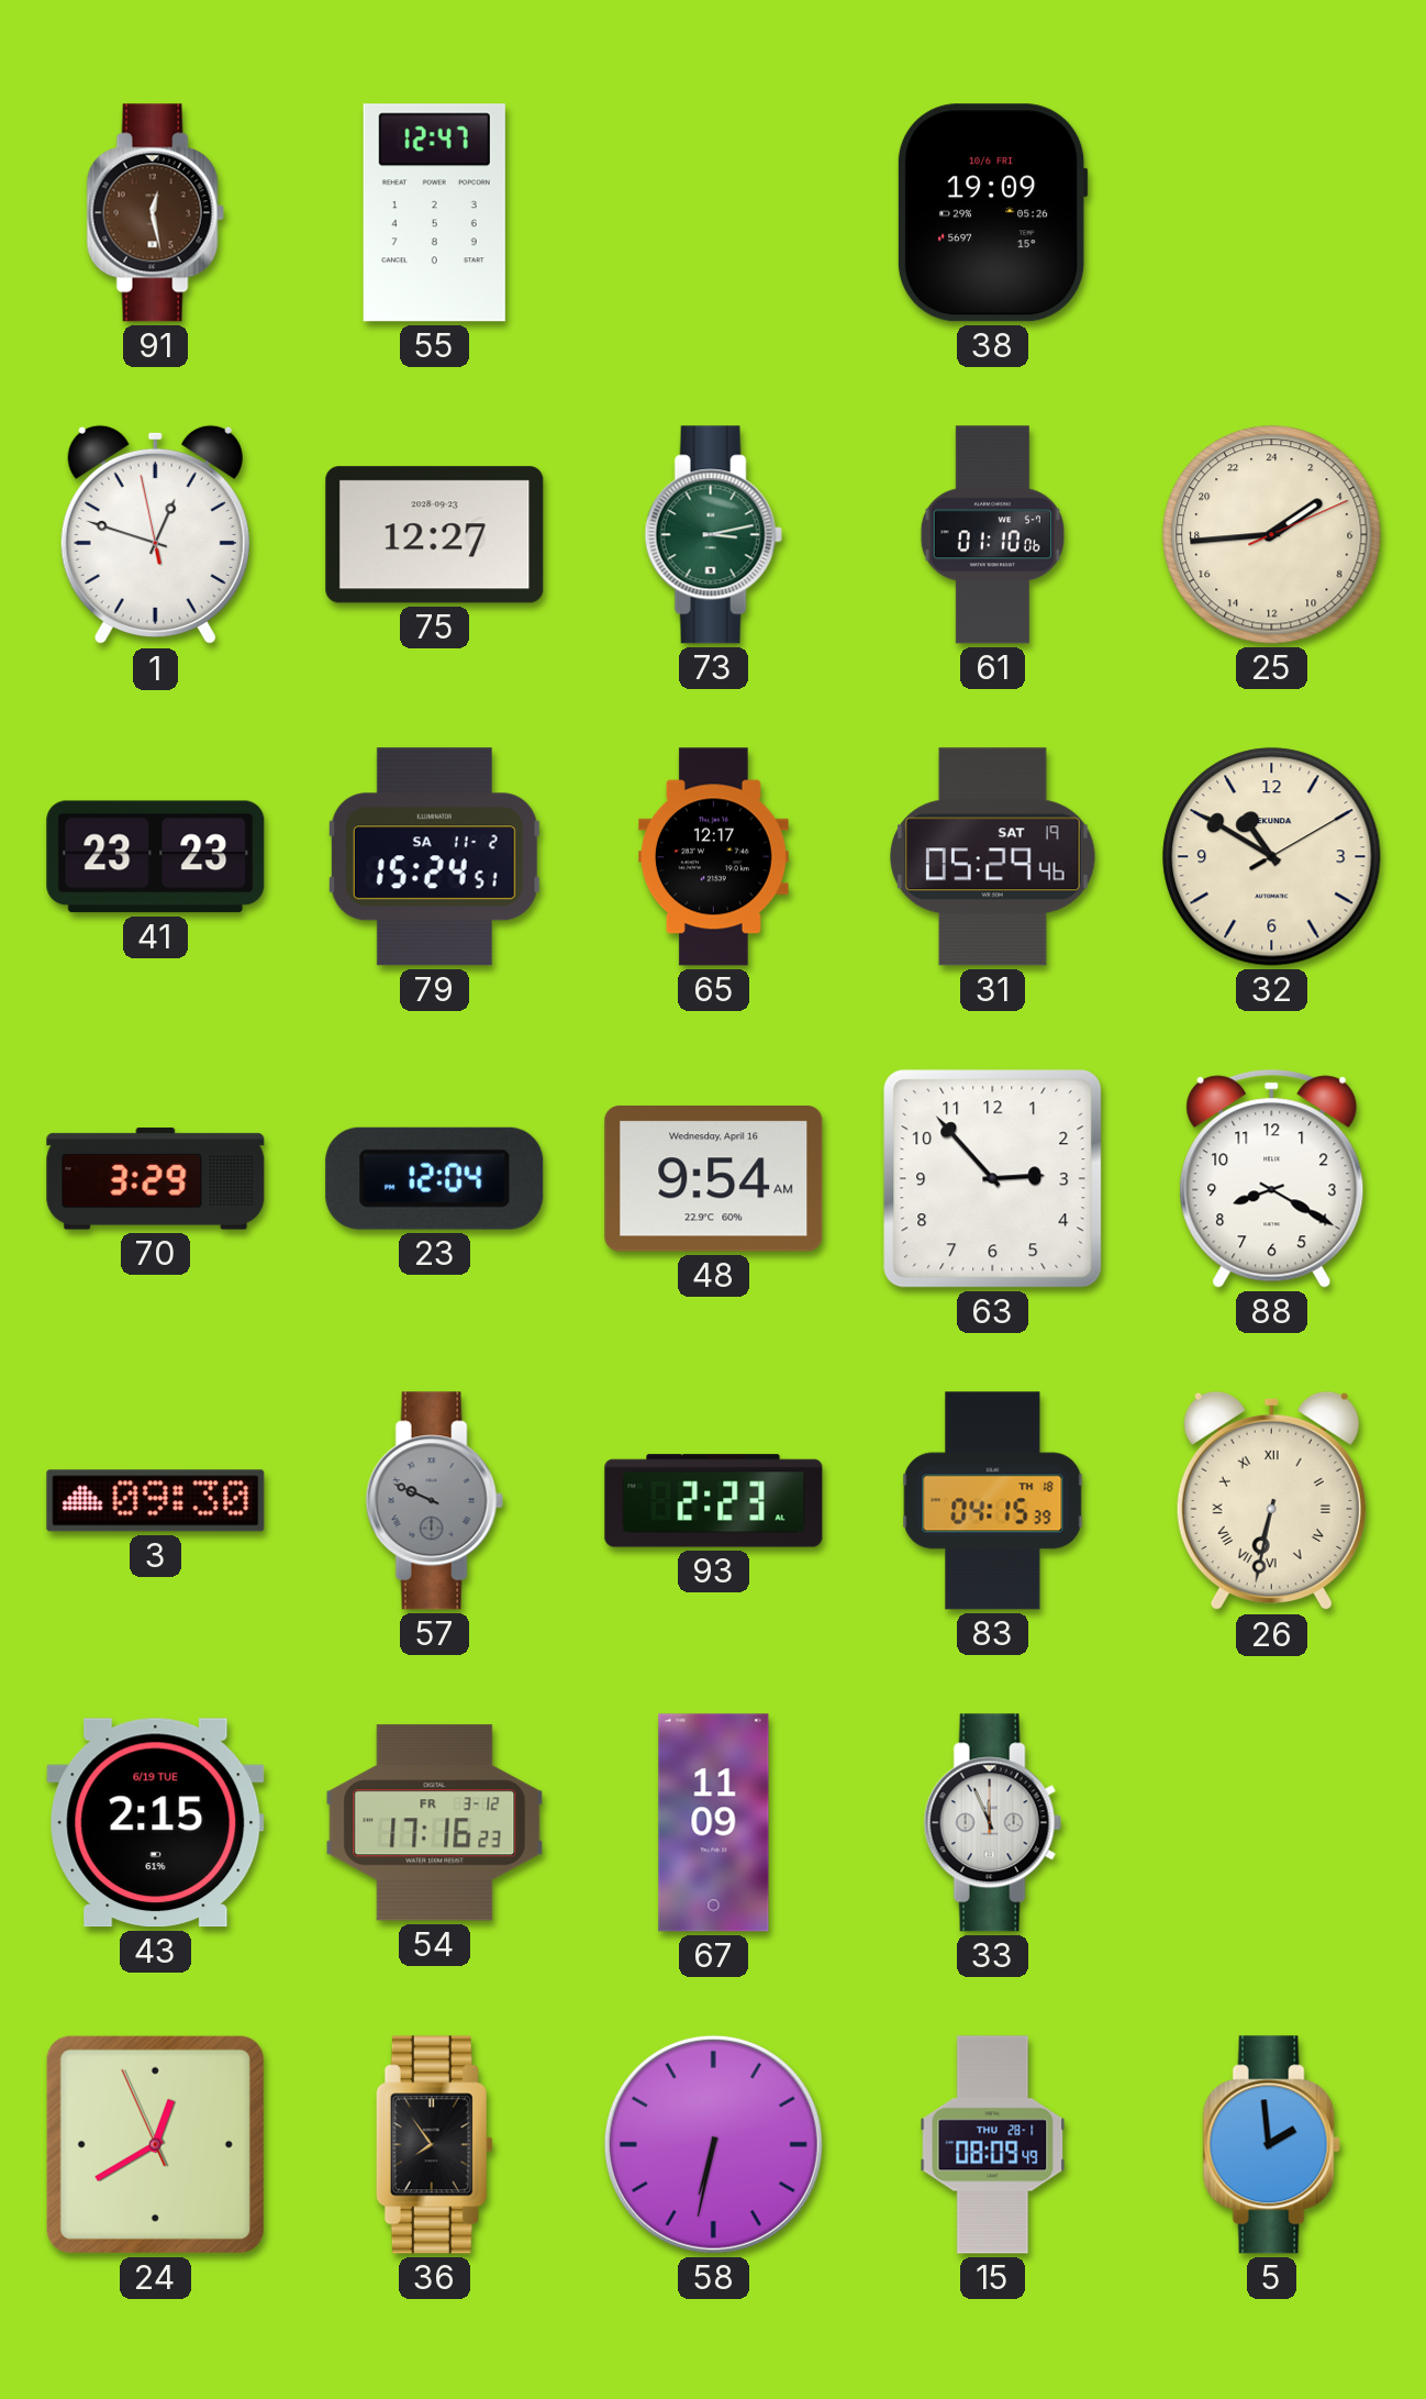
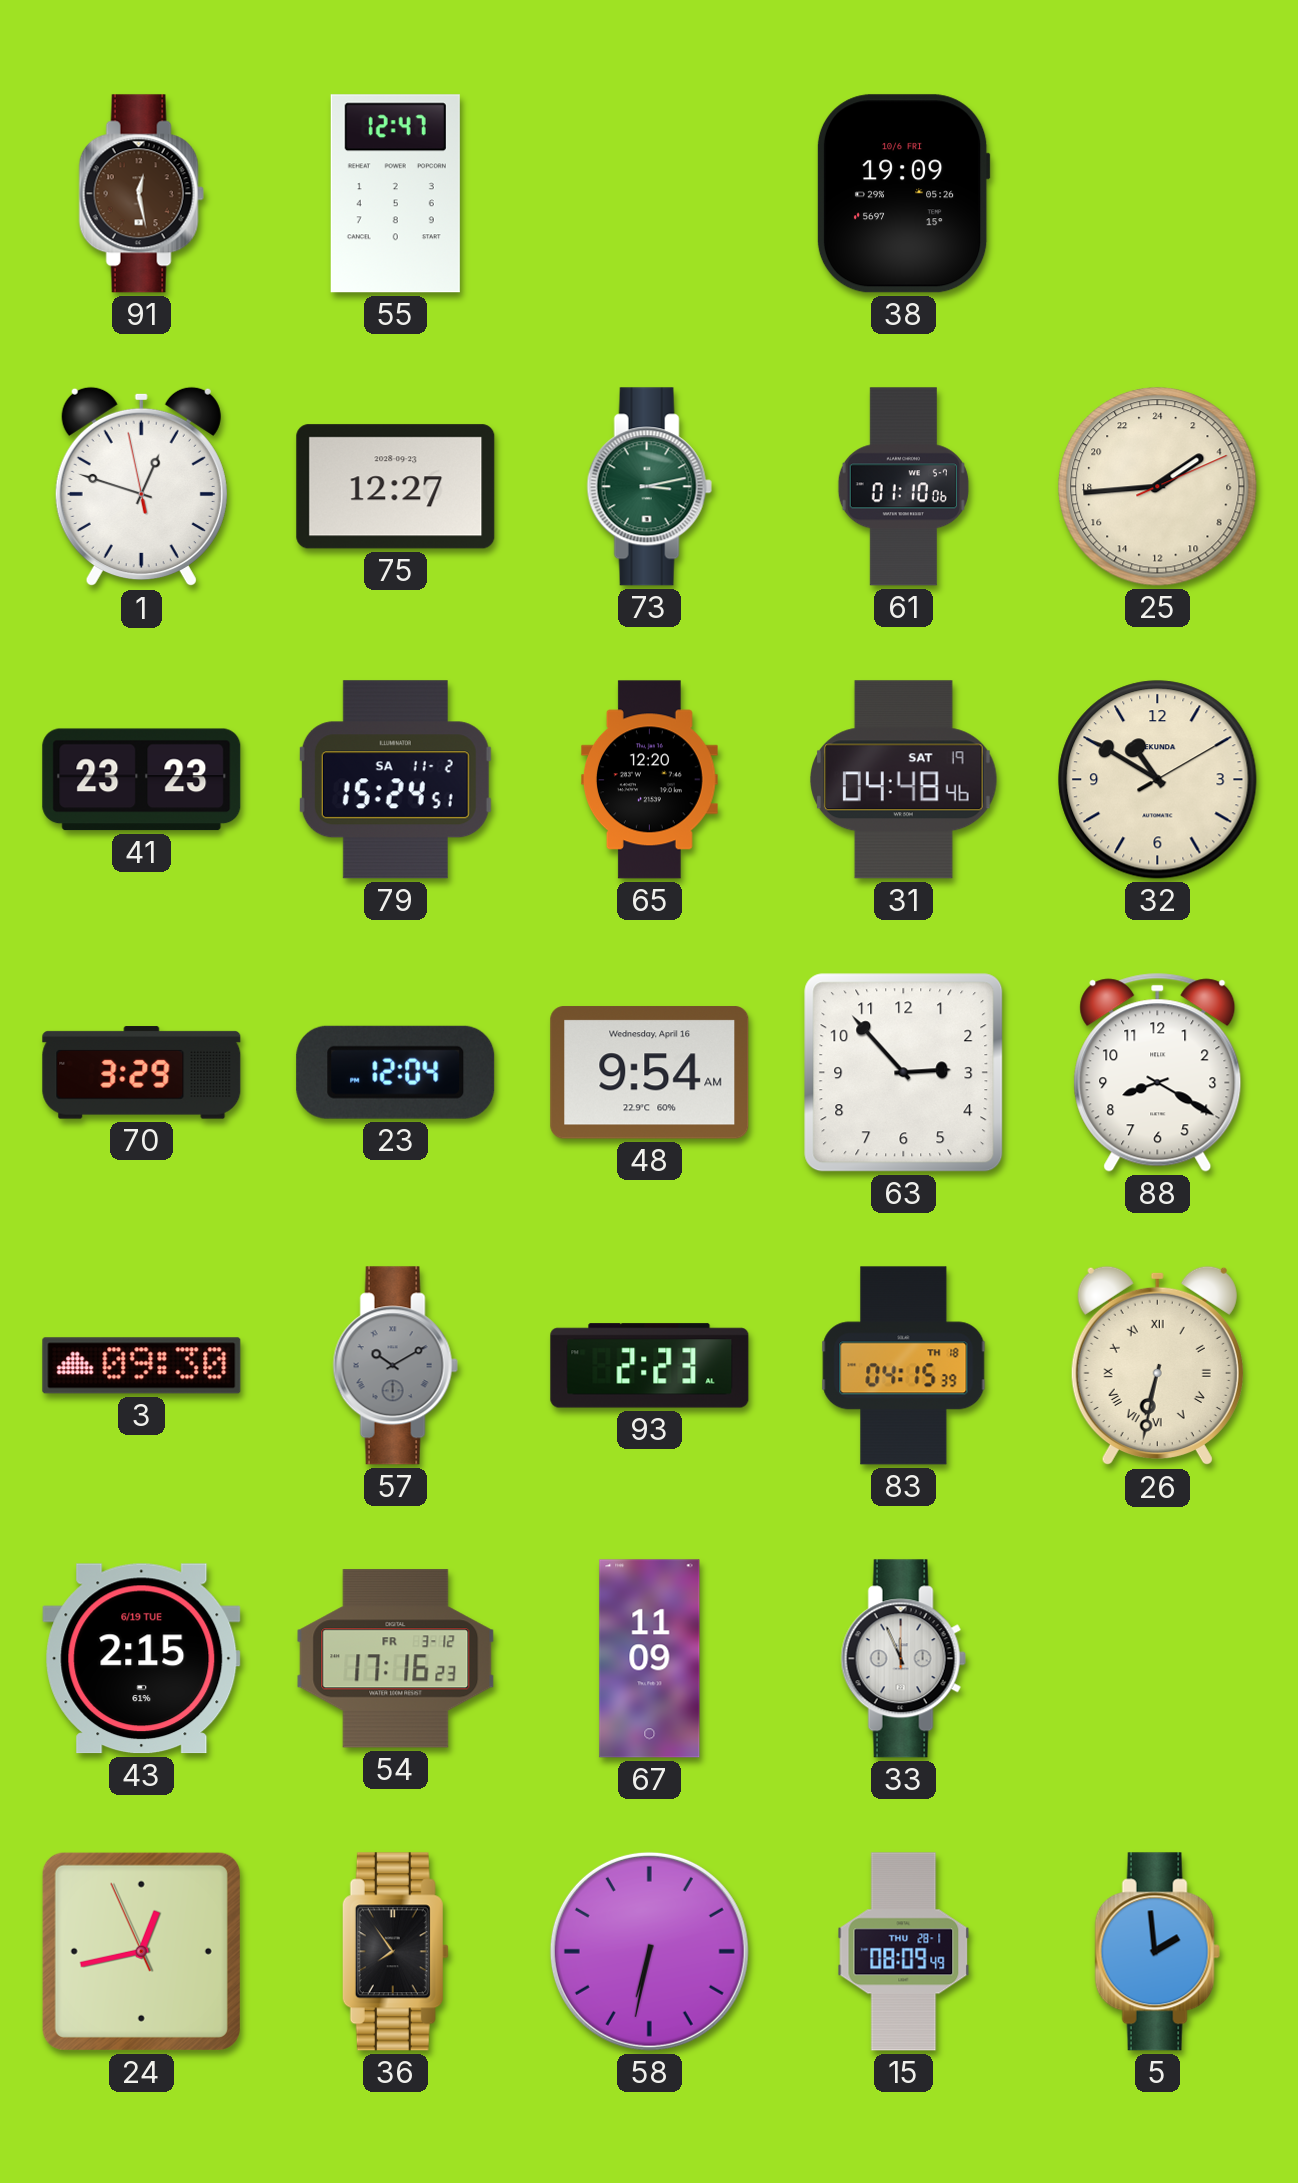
65: 12:17 -> 12:20
31: 05:29 -> 04:48
57: 9:49 -> 10:10
24: 12:39 -> 12:42
